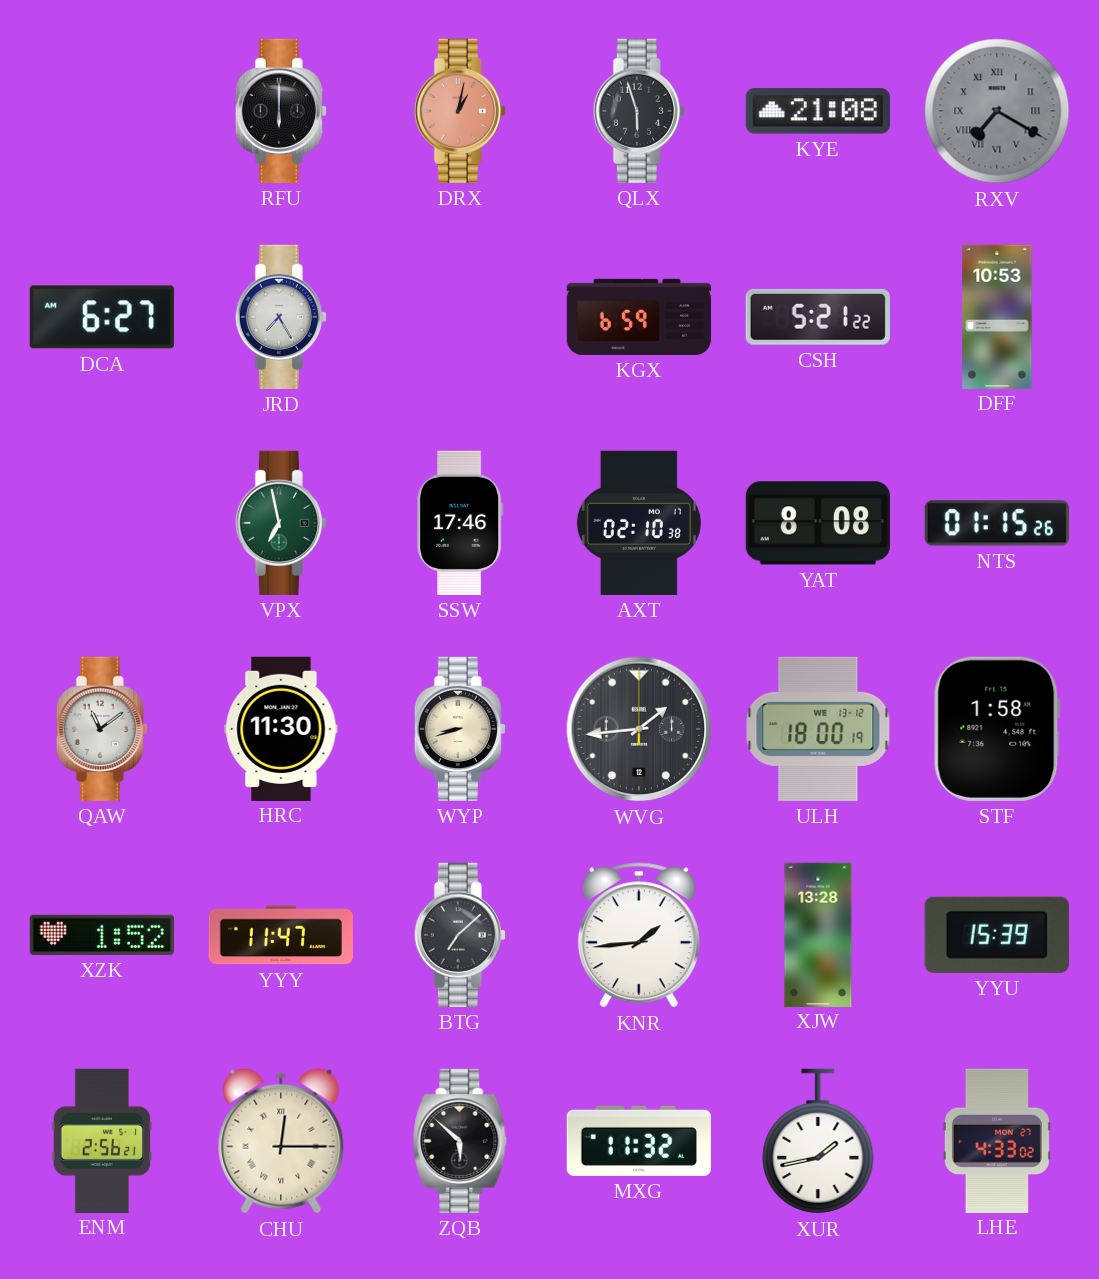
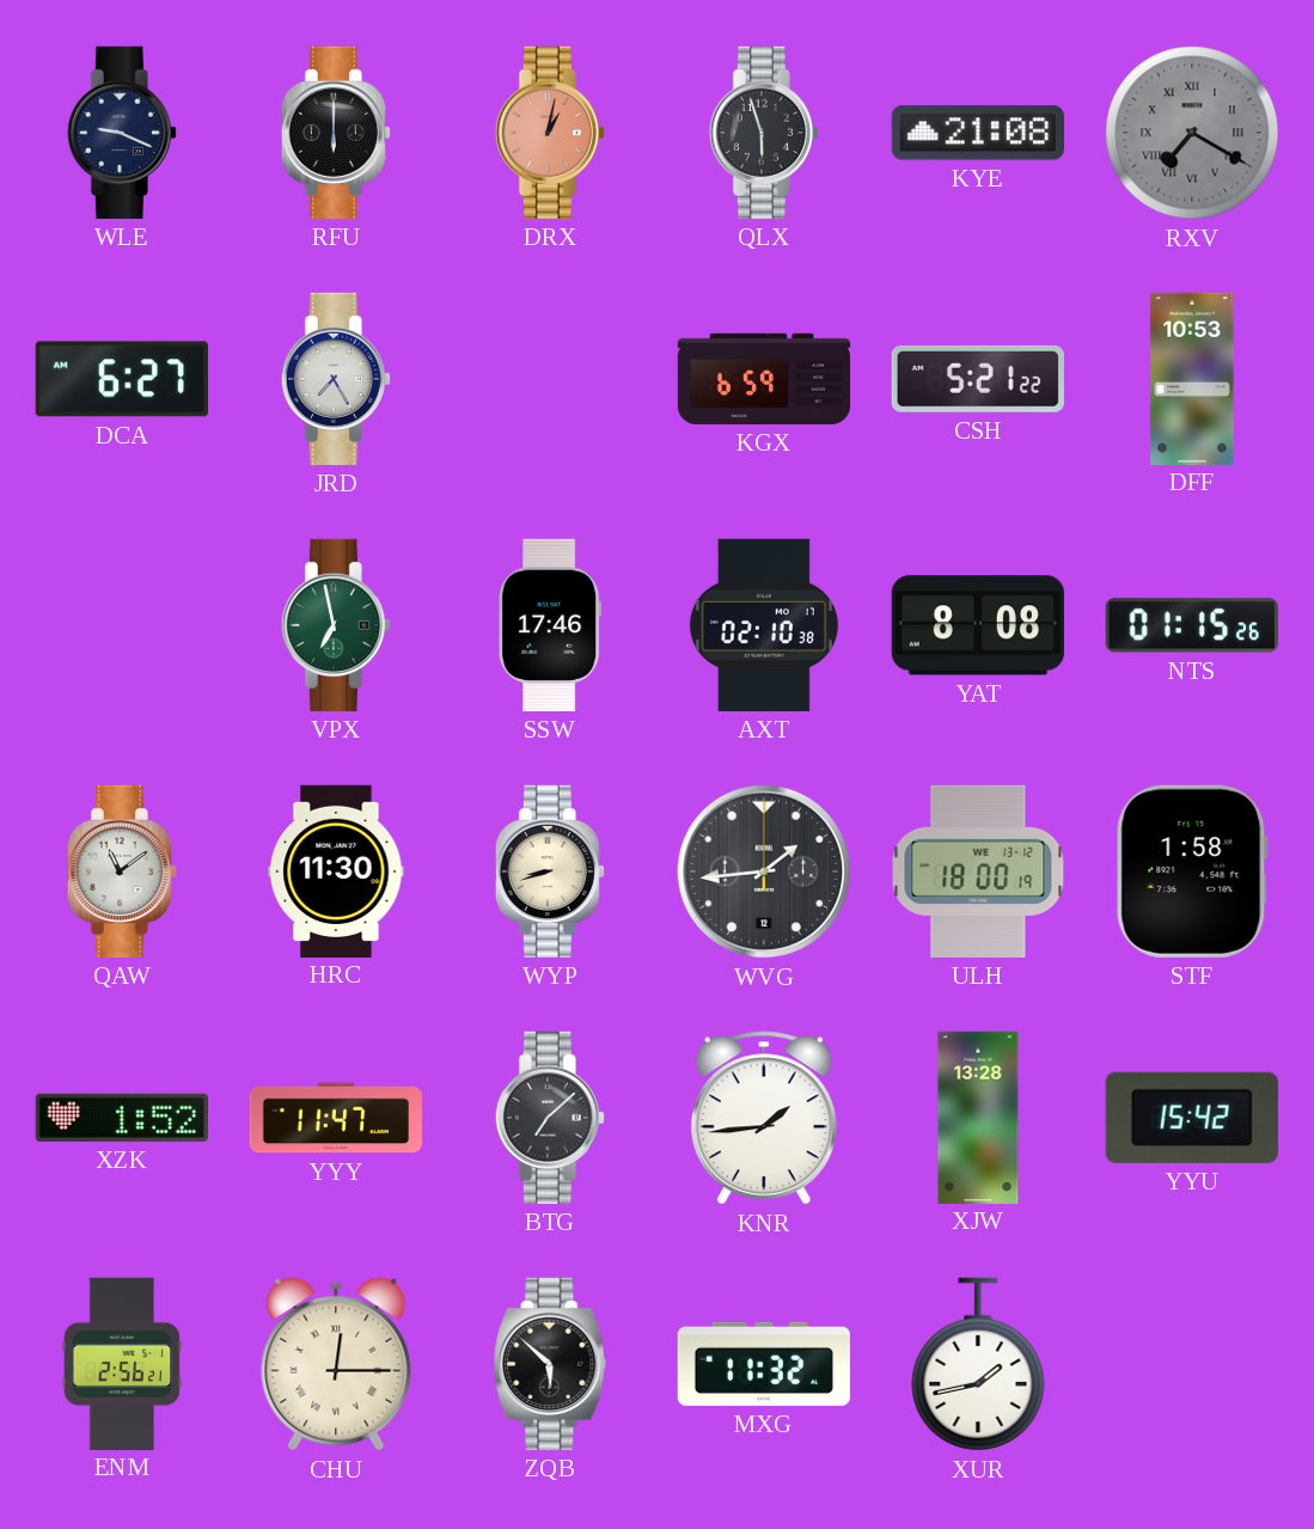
WLE: none -> 9:19
YYU: 15:39 -> 15:42
LHE: 4:33 -> none
